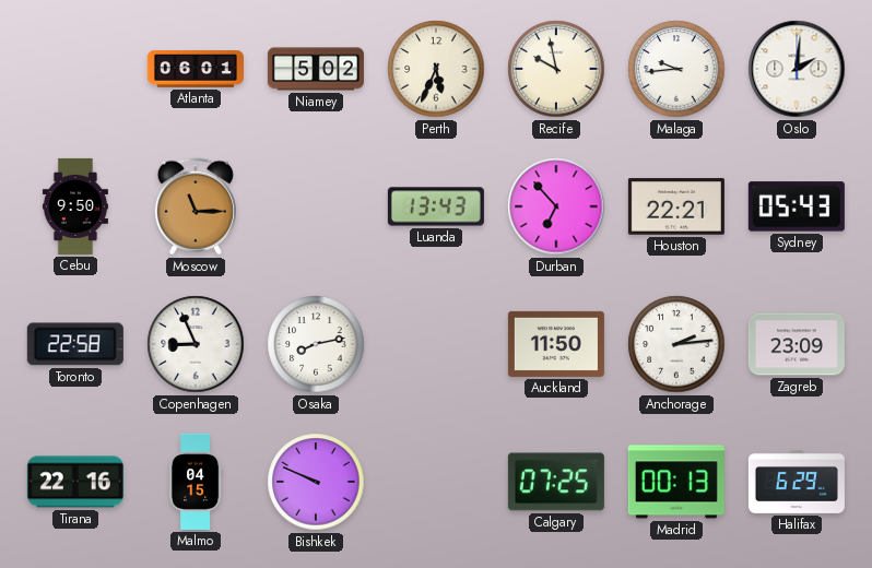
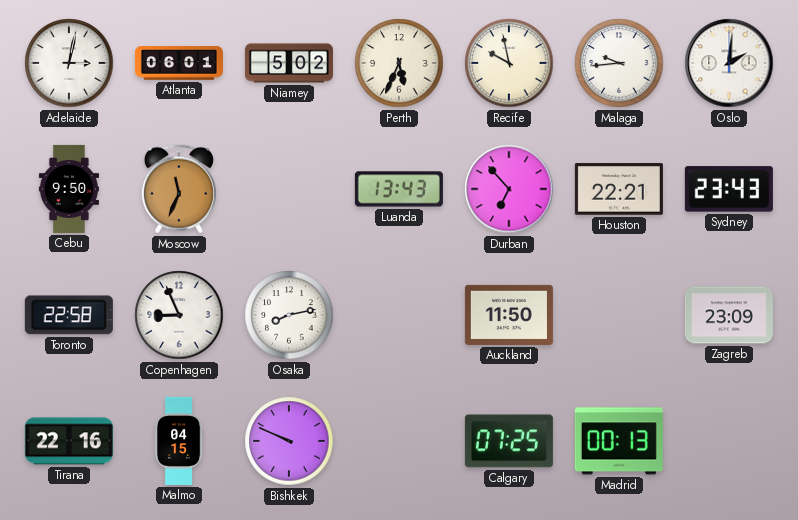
Adelaide: none -> 3:02
Moscow: 11:15 -> 11:34
Sydney: 05:43 -> 23:43
Anchorage: 2:14 -> none
Halifax: 6:29 -> none
